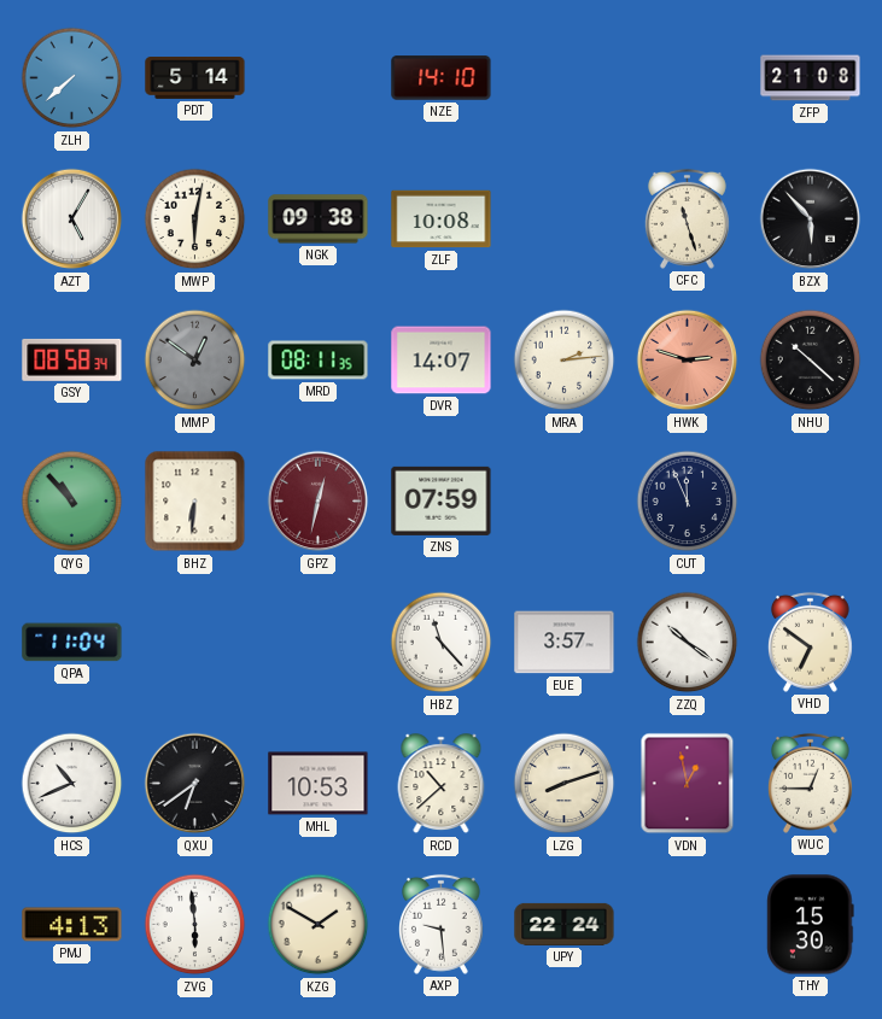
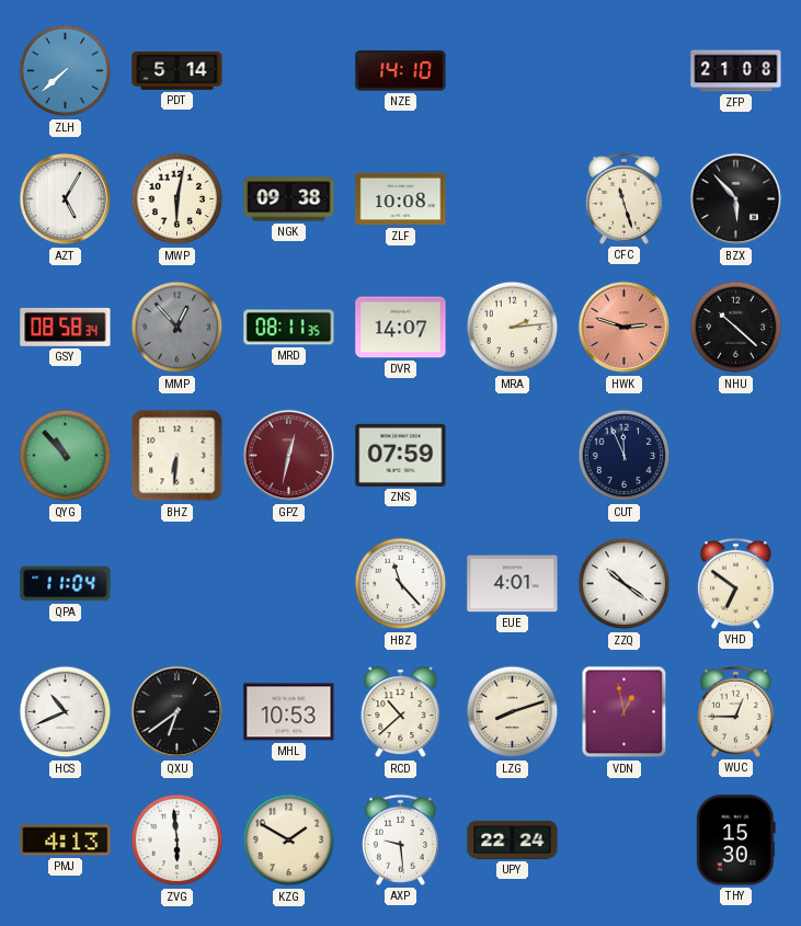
MMP: 12:51 -> 12:53
EUE: 3:57 -> 4:01
